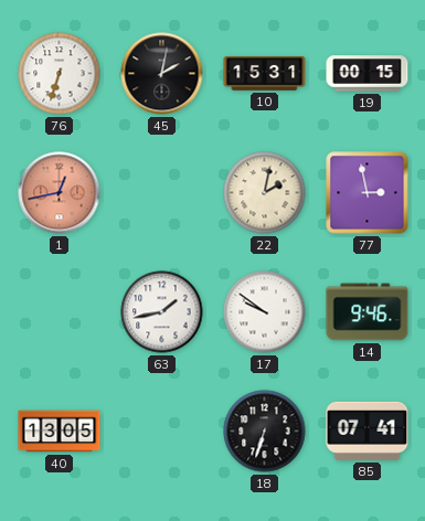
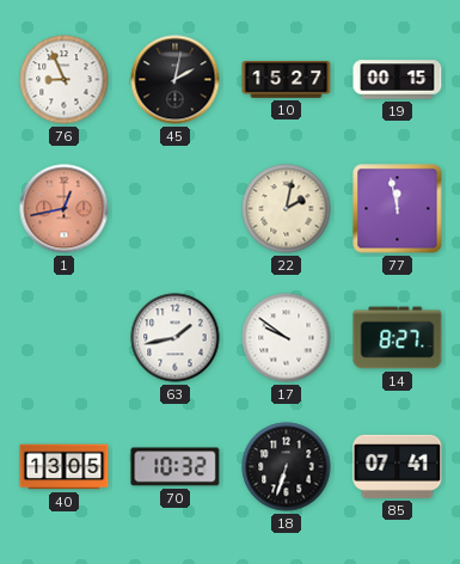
76: 6:33 -> 8:56
10: 15:31 -> 15:27
77: 2:58 -> 11:58
14: 9:46 -> 8:27
70: none -> 10:32
